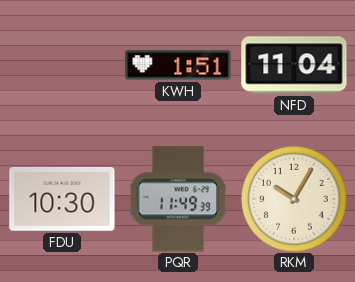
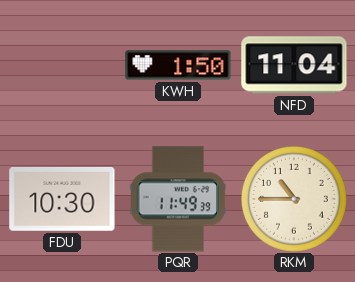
KWH: 1:51 -> 1:50
RKM: 10:05 -> 10:45
